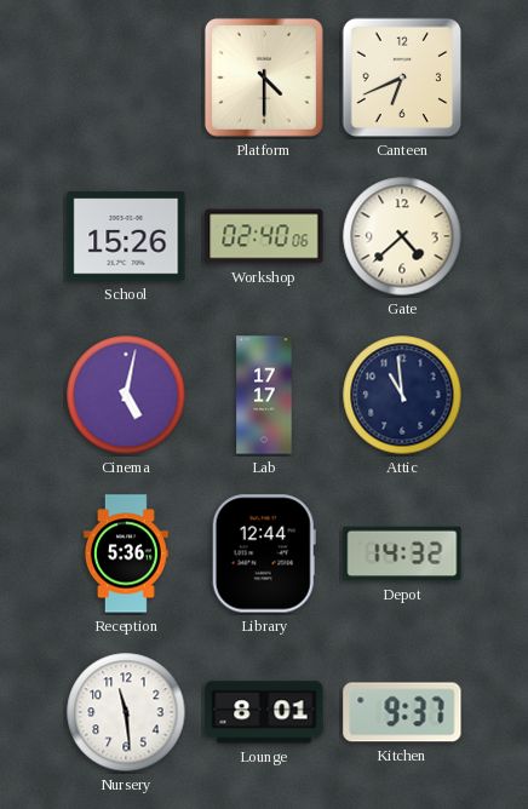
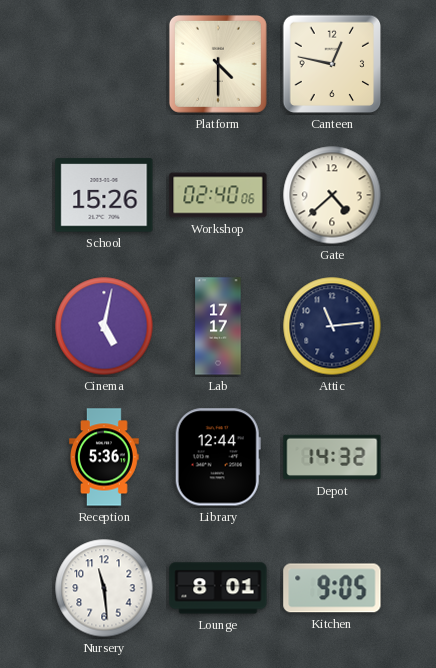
Canteen: 6:41 -> 12:47
Attic: 10:59 -> 11:14
Kitchen: 9:37 -> 9:05
